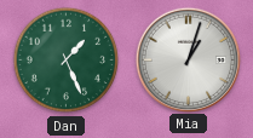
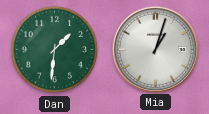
Dan: 1:26 -> 1:31
